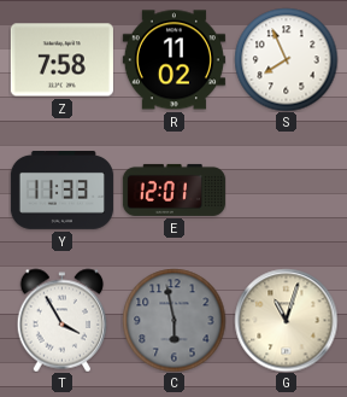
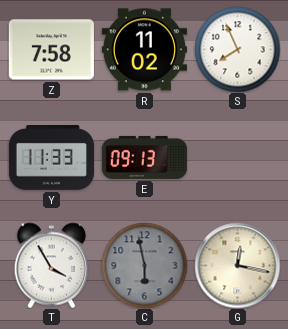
E: 12:01 -> 09:13
G: 11:03 -> 12:17
